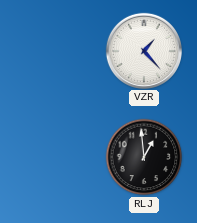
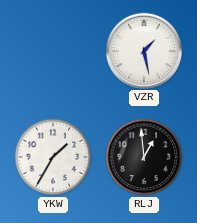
VZR: 1:23 -> 1:28
YKW: none -> 1:35
